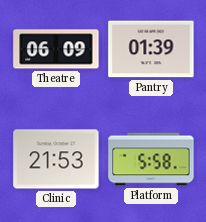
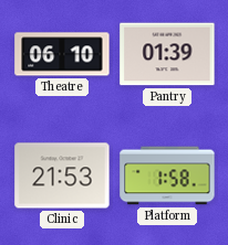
Theatre: 06:09 -> 06:10
Platform: 5:58 -> 1:58
